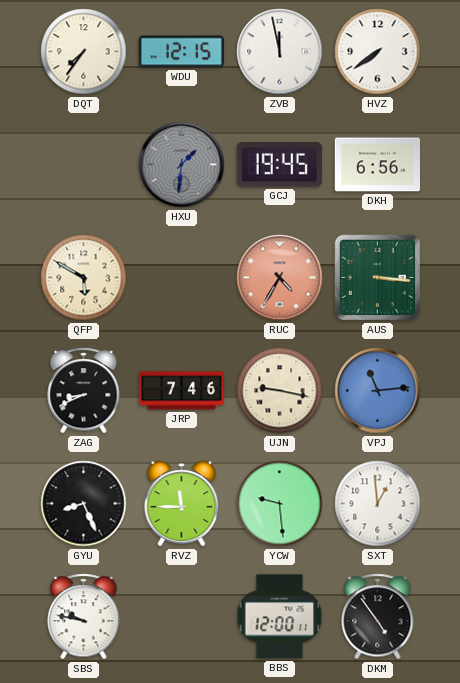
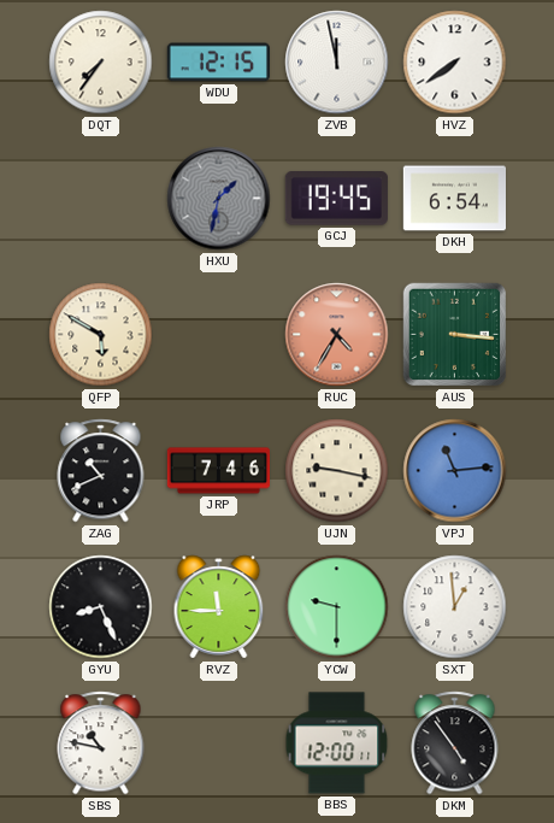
HXU: 1:31 -> 1:32
DKH: 6:56 -> 6:54
ZAG: 8:41 -> 10:41
YCW: 9:29 -> 9:30
SBS: 9:47 -> 10:47
